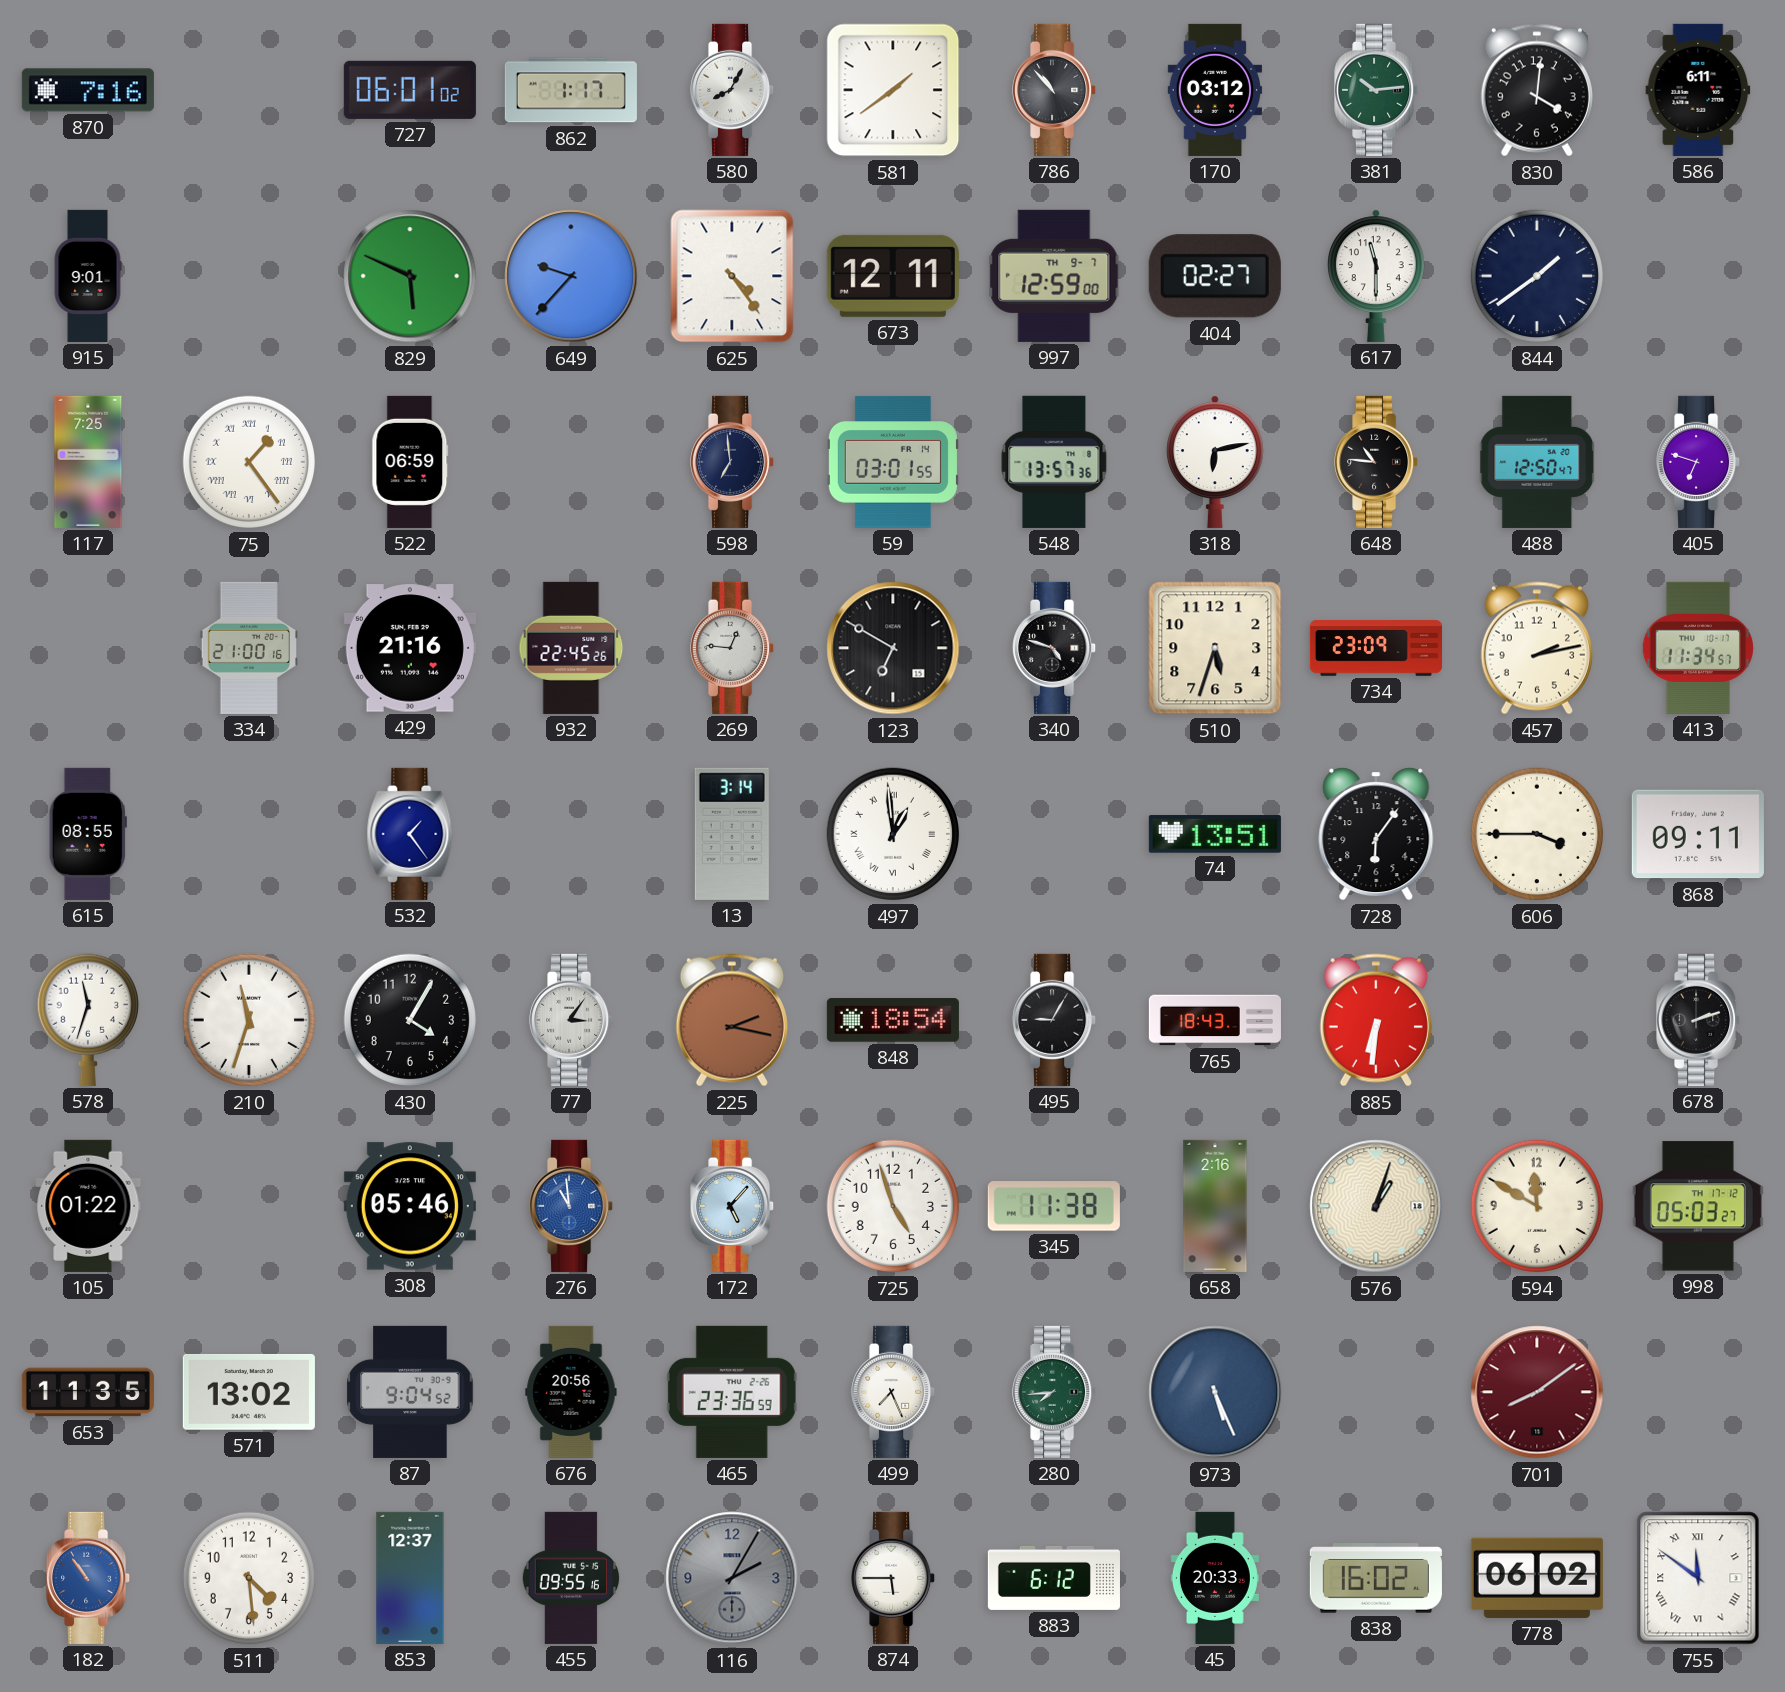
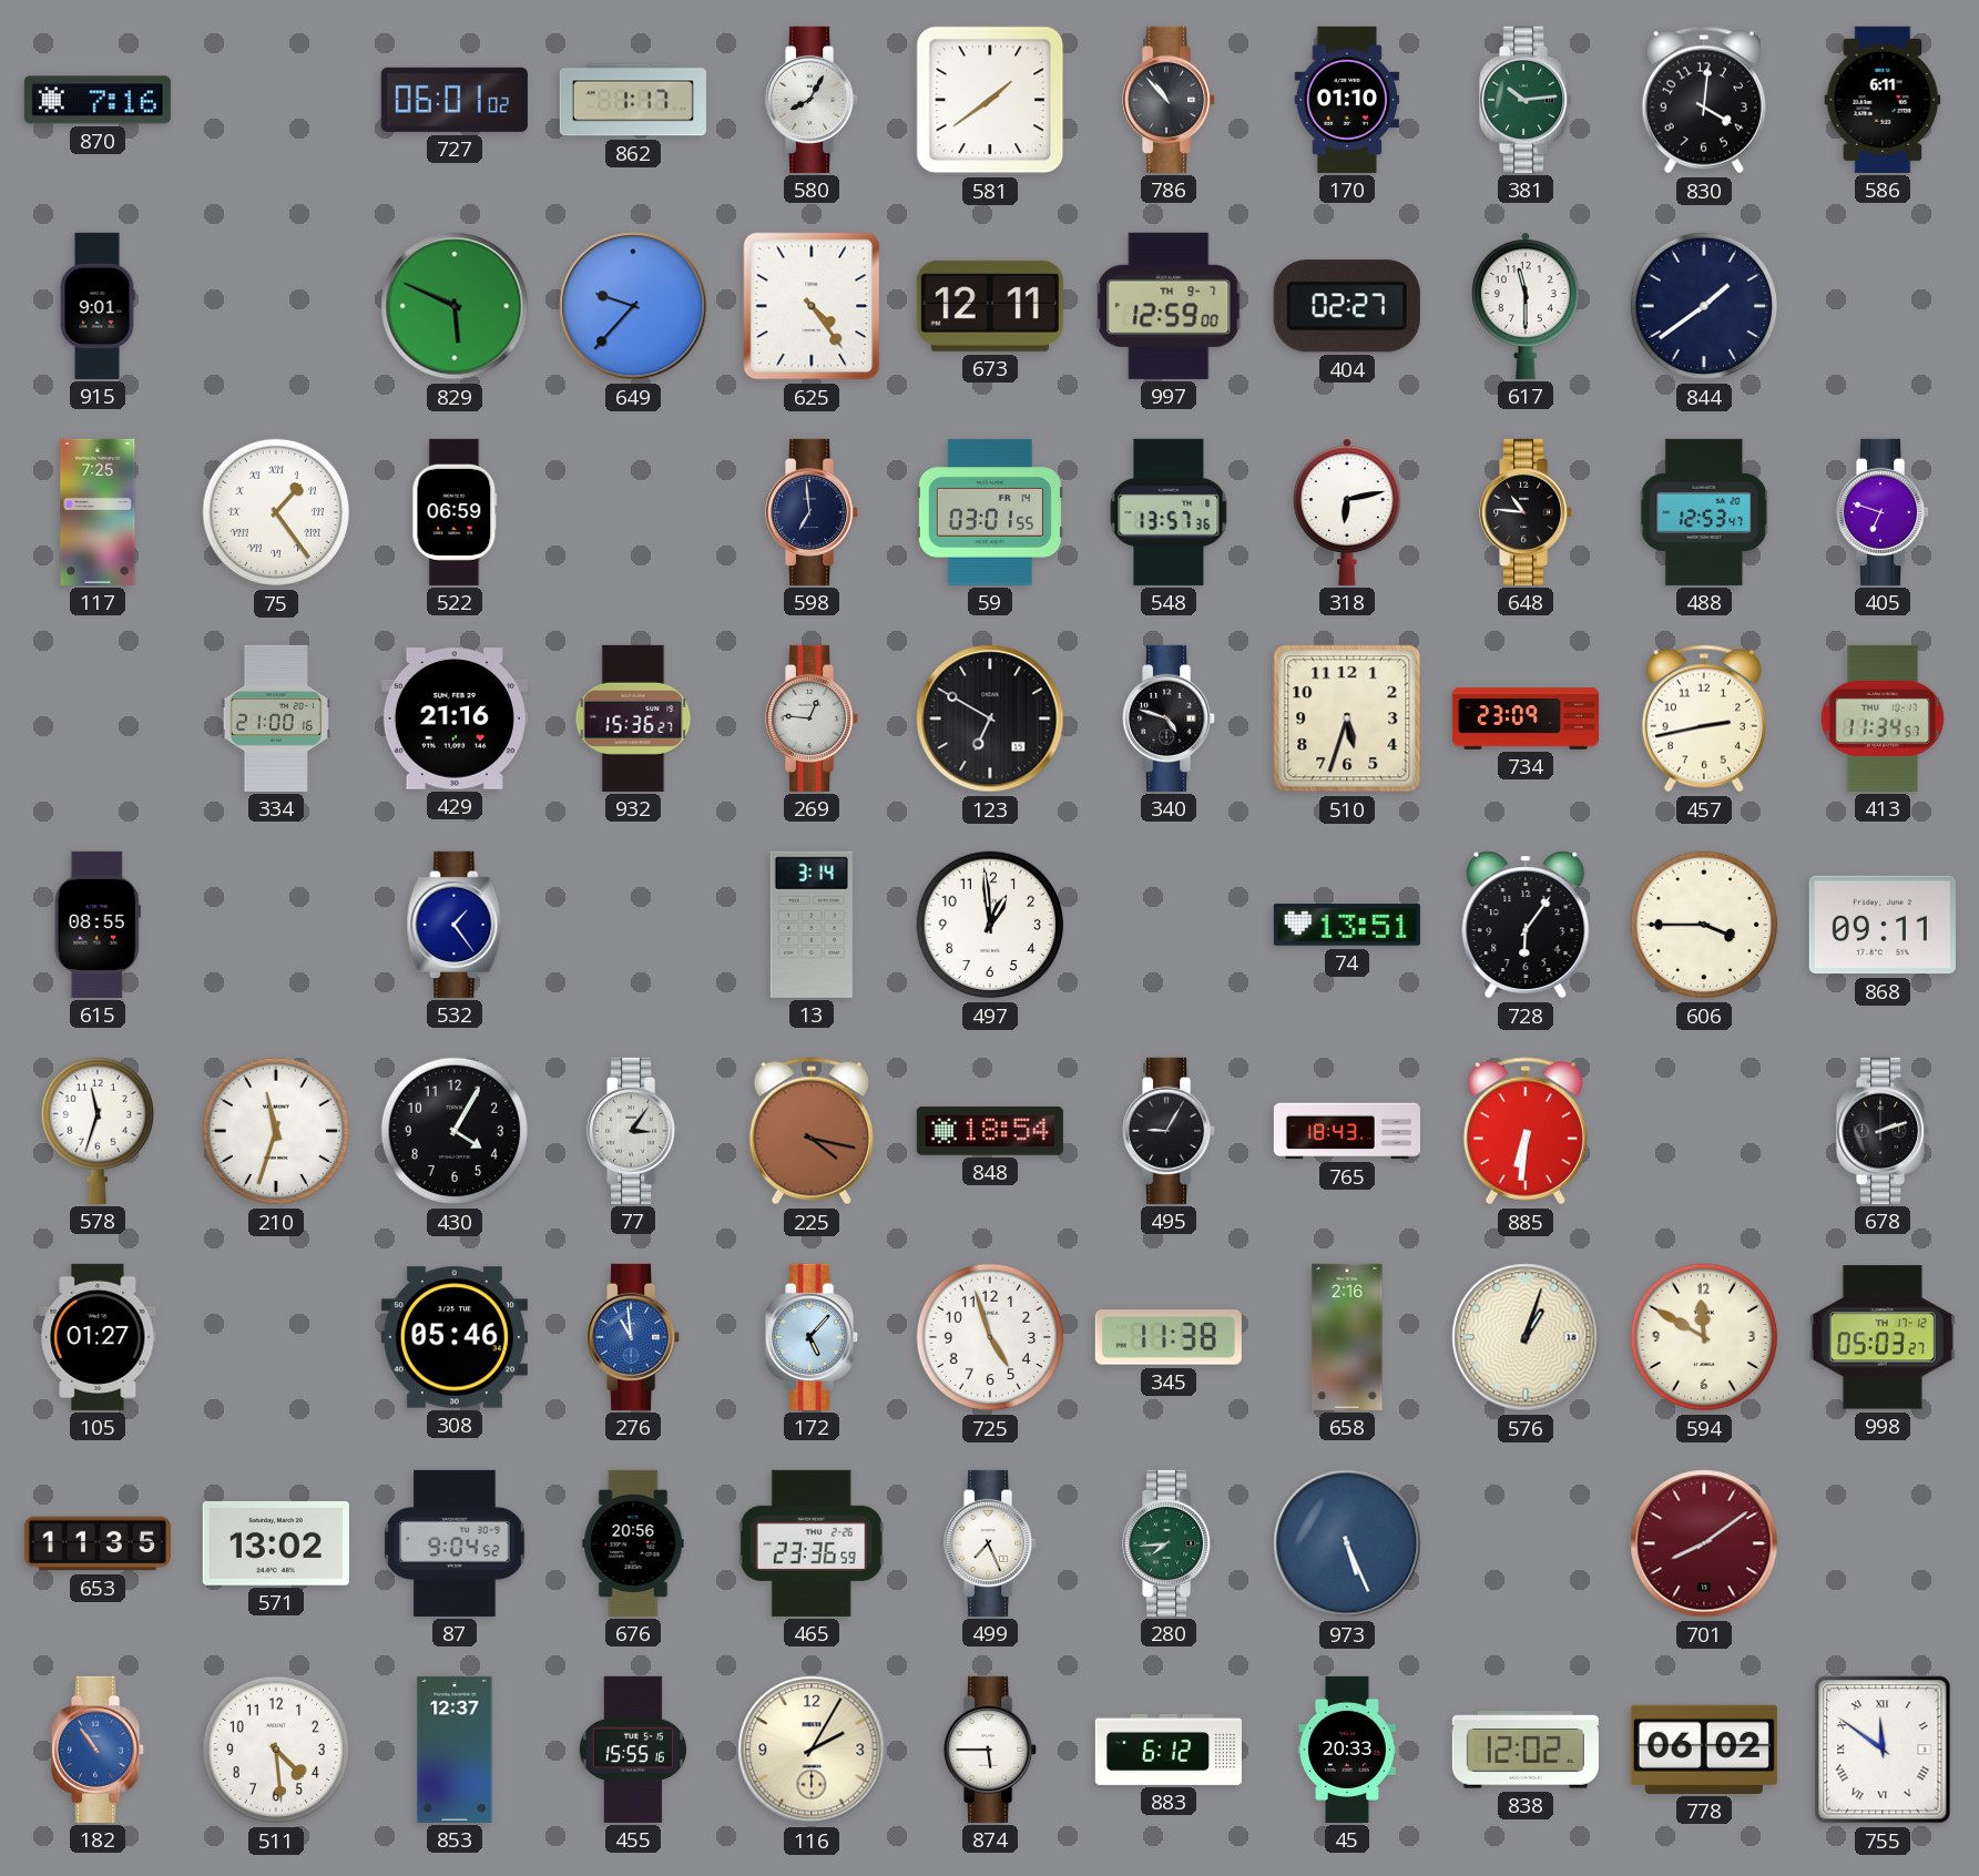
170: 03:12 -> 01:10
488: 12:50 -> 12:53
932: 22:45 -> 15:36
457: 2:13 -> 2:43
497 numerals: Roman -> Arabic
225: 2:17 -> 4:17
105: 01:22 -> 01:27
455: 09:55 -> 15:55
116 dial: grey -> cream
838: 16:02 -> 12:02
